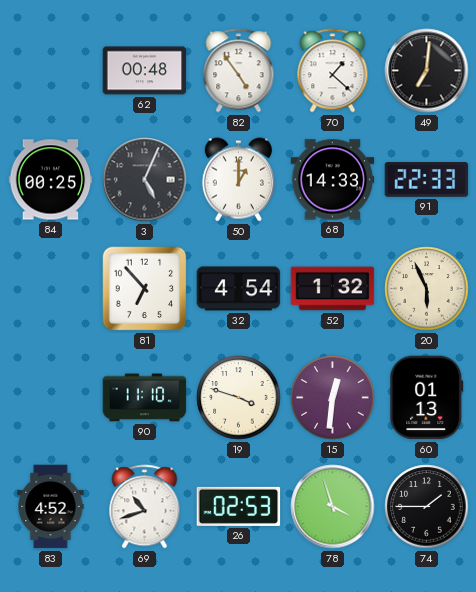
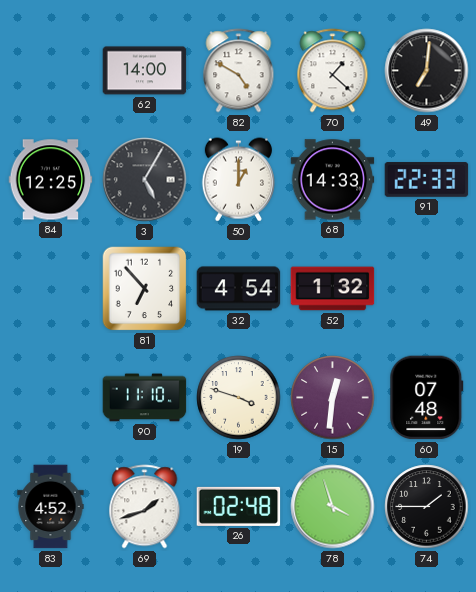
62: 00:48 -> 14:00
82: 4:54 -> 4:50
84: 00:25 -> 12:25
3: 5:04 -> 5:05
20: 5:56 -> none
60: 01:13 -> 07:48
69: 10:42 -> 1:42
26: 02:53 -> 02:48
